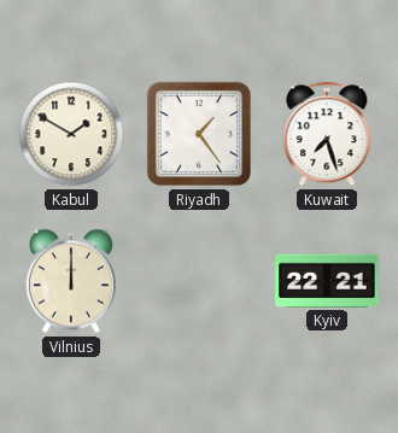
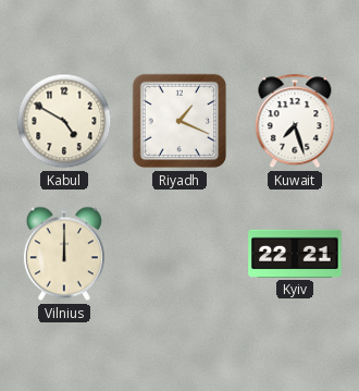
Kabul: 1:50 -> 4:50
Riyadh: 1:24 -> 1:19
